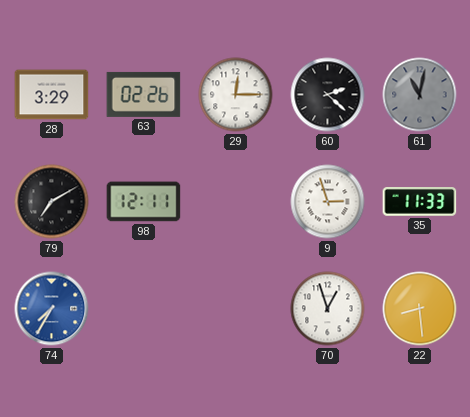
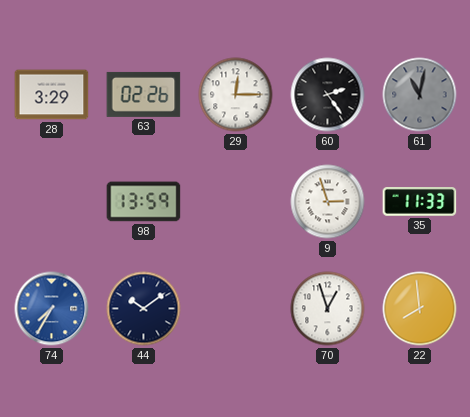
60: 2:22 -> 2:24
79: 7:10 -> none
98: 12:11 -> 13:59
44: none -> 10:09
22: 8:29 -> 7:59
